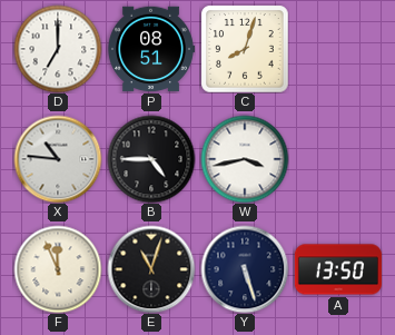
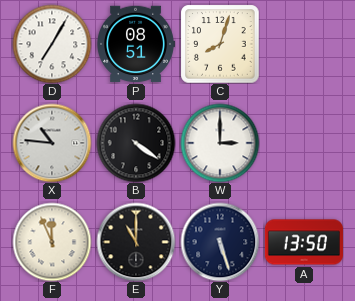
D: 7:00 -> 7:05
B: 4:45 -> 4:21
W: 3:43 -> 3:00
E: 11:03 -> 11:00
